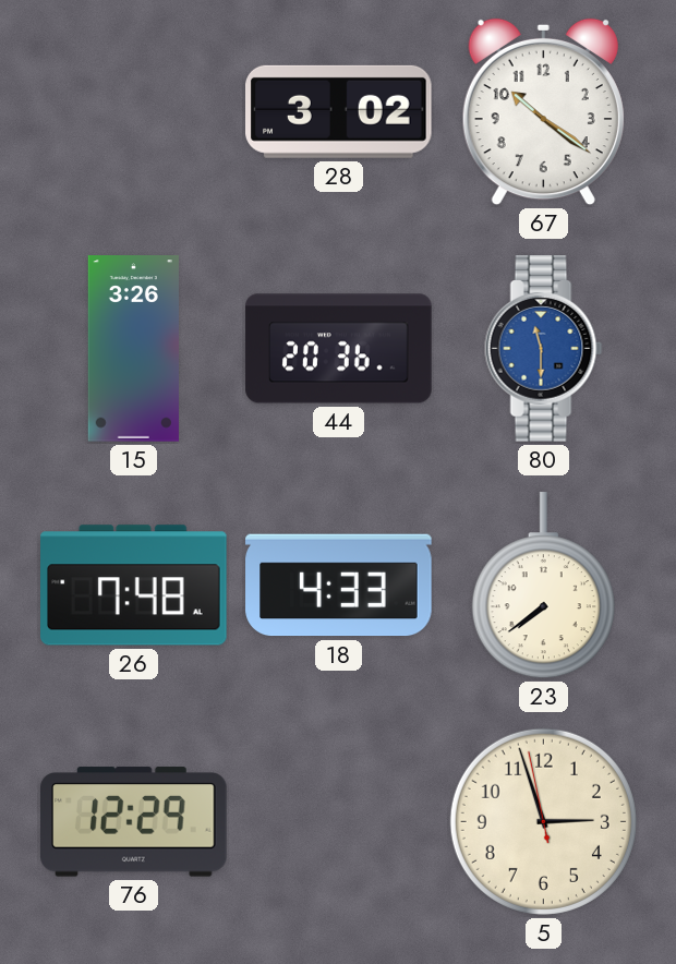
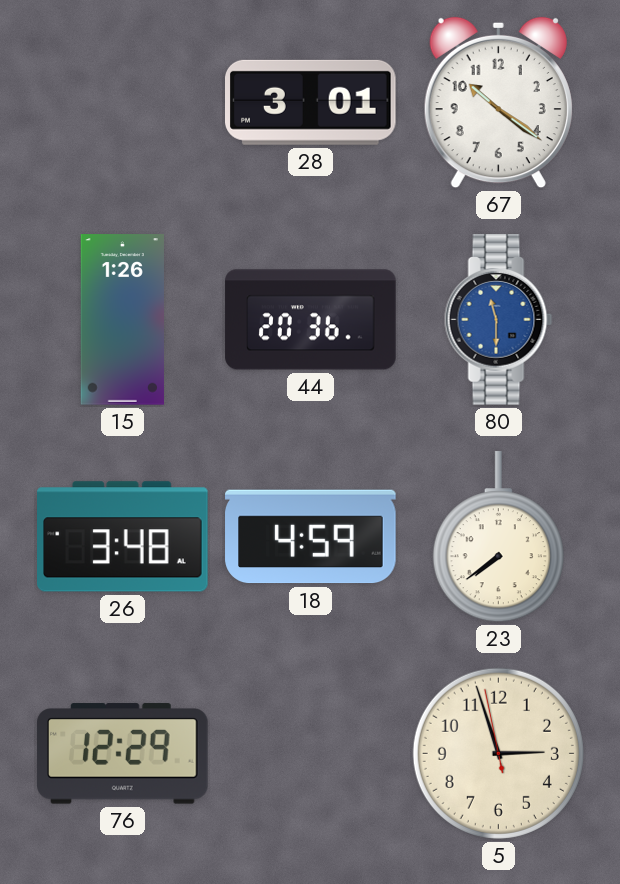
28: 3:02 -> 3:01
15: 3:26 -> 1:26
26: 7:48 -> 3:48
18: 4:33 -> 4:59
